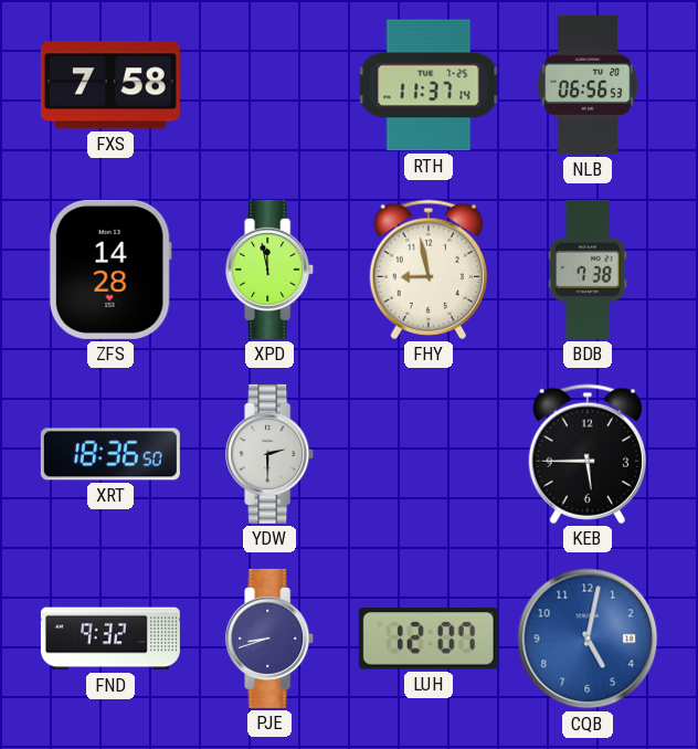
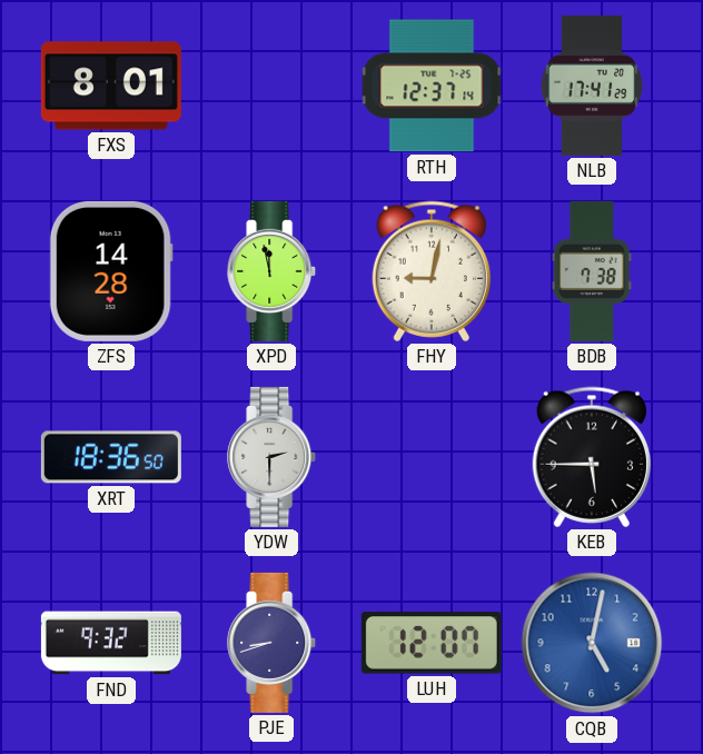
FXS: 7:58 -> 8:01
RTH: 11:37 -> 12:37
NLB: 06:56 -> 17:41
FHY: 8:58 -> 9:02
